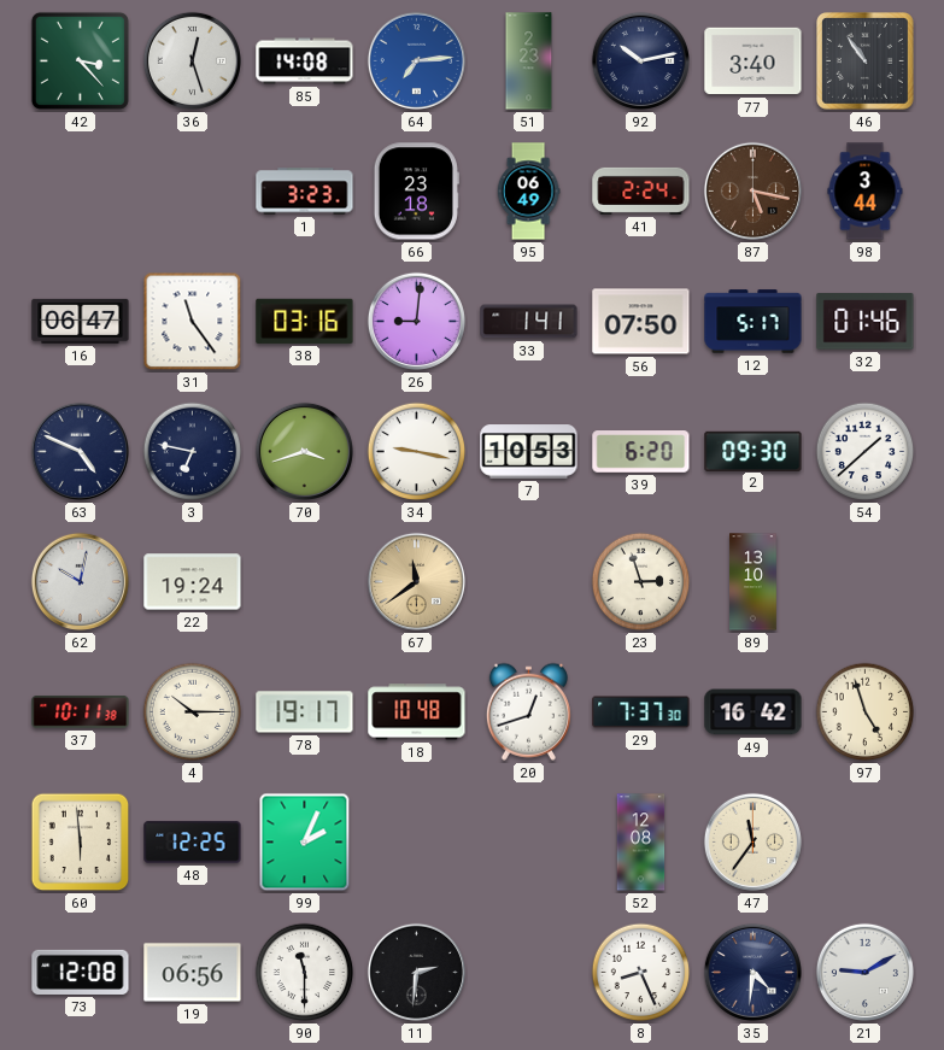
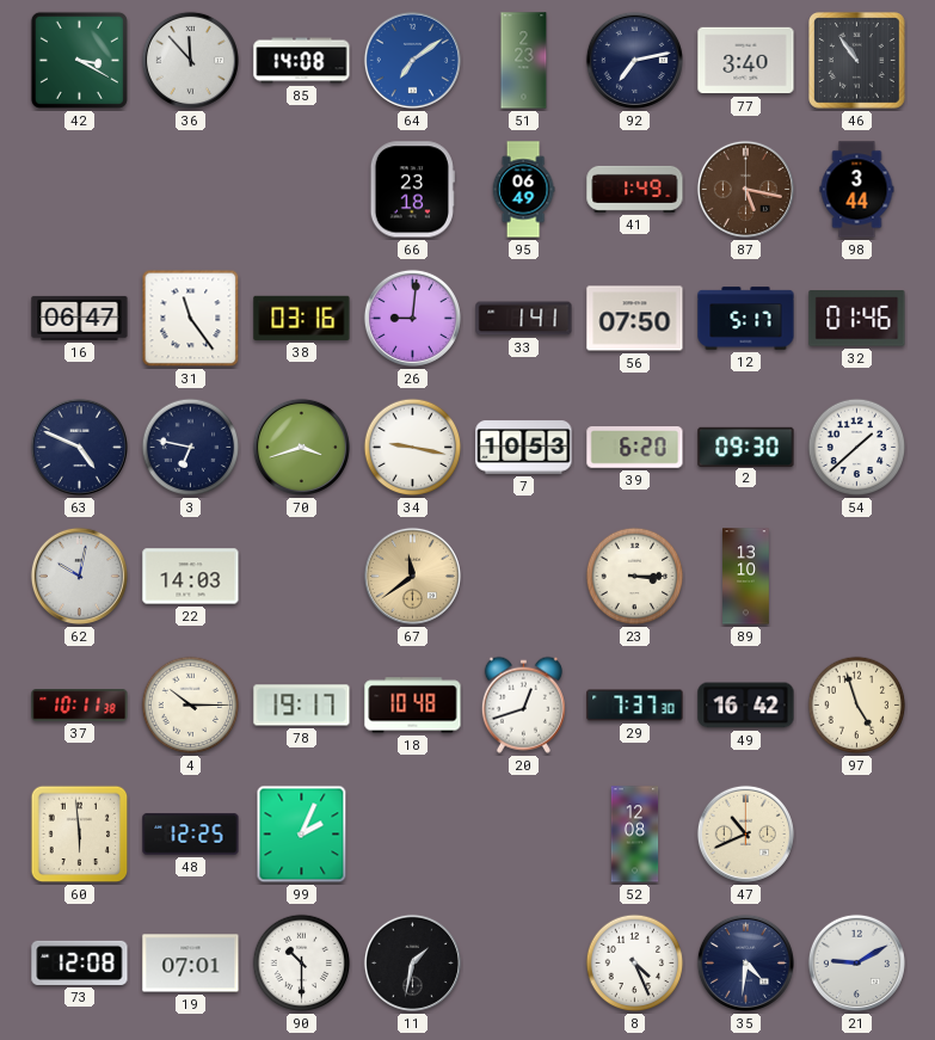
42: 3:23 -> 3:20
36: 12:27 -> 11:53
64: 7:14 -> 7:09
92: 10:13 -> 7:13
1: 3:23 -> none
41: 2:24 -> 1:49
22: 19:24 -> 14:03
23: 2:57 -> 3:15
47: 11:36 -> 10:41
19: 06:56 -> 07:01
90: 11:30 -> 10:30
11: 2:31 -> 1:32
8: 8:26 -> 4:26
